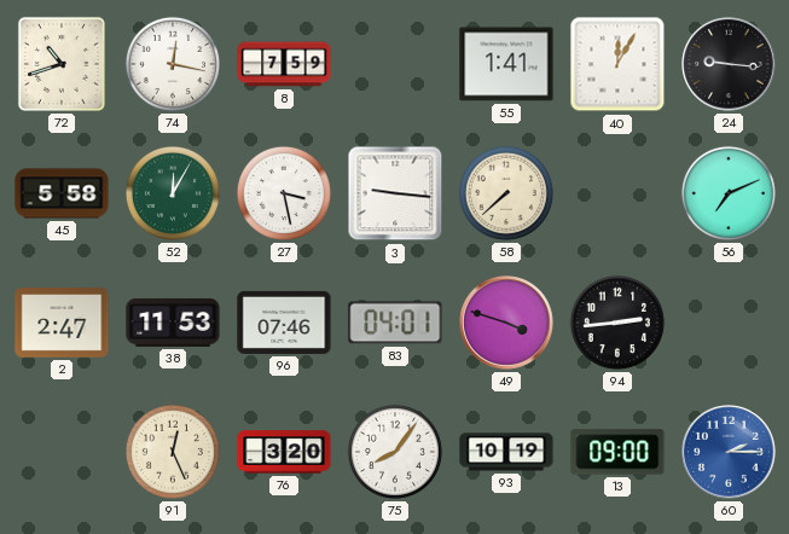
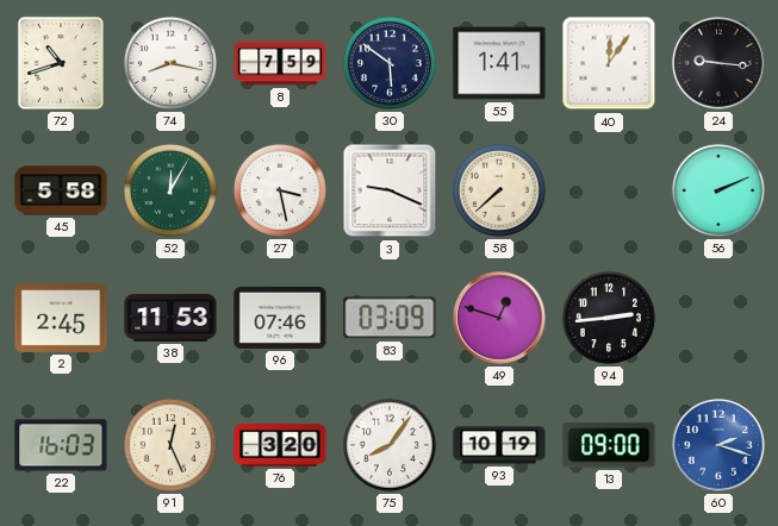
74: 12:17 -> 8:17
30: none -> 5:51
40: 12:05 -> 12:06
3: 9:16 -> 9:19
56: 7:11 -> 2:11
2: 2:47 -> 2:45
83: 04:01 -> 03:09
49: 3:48 -> 12:48
22: none -> 16:03
60: 2:15 -> 2:18
